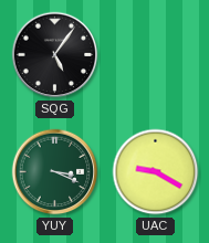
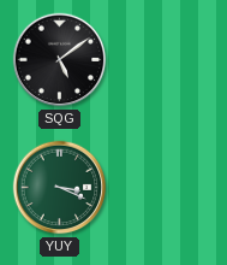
SQG: 5:06 -> 5:09
UAC: 9:20 -> none
